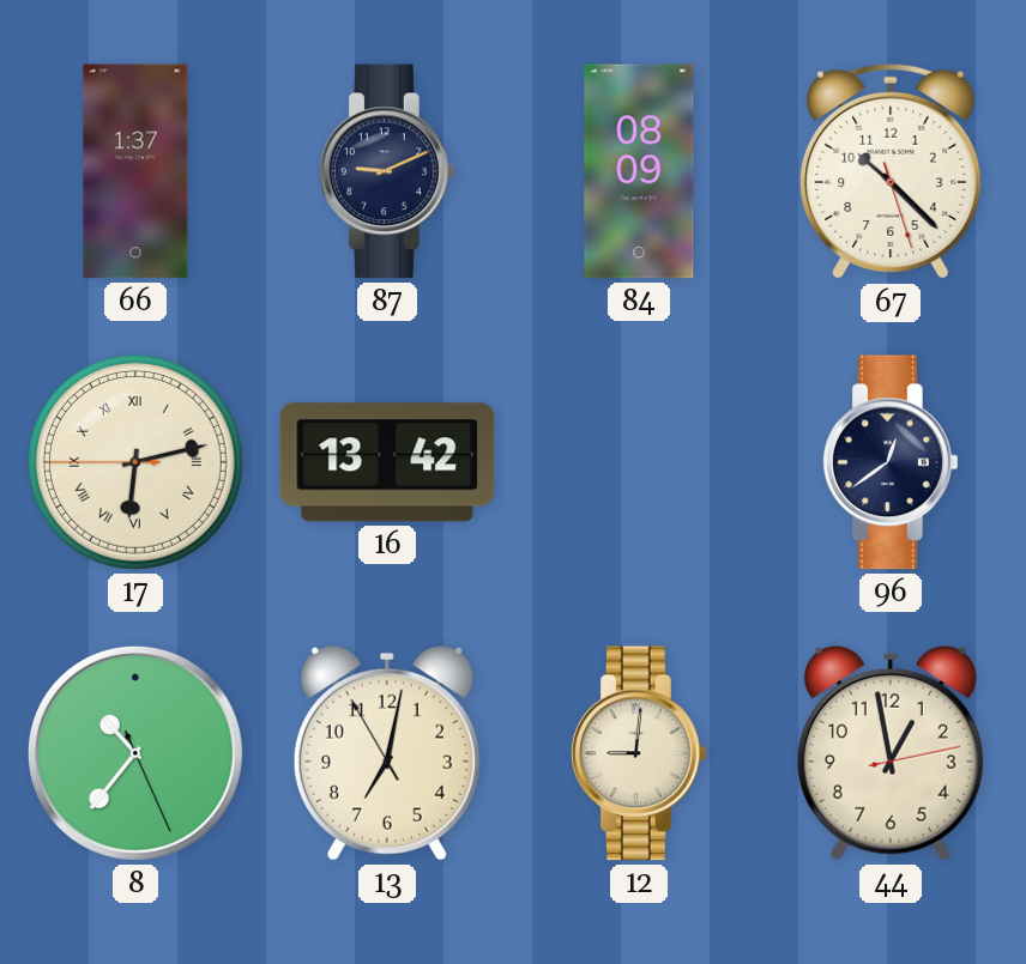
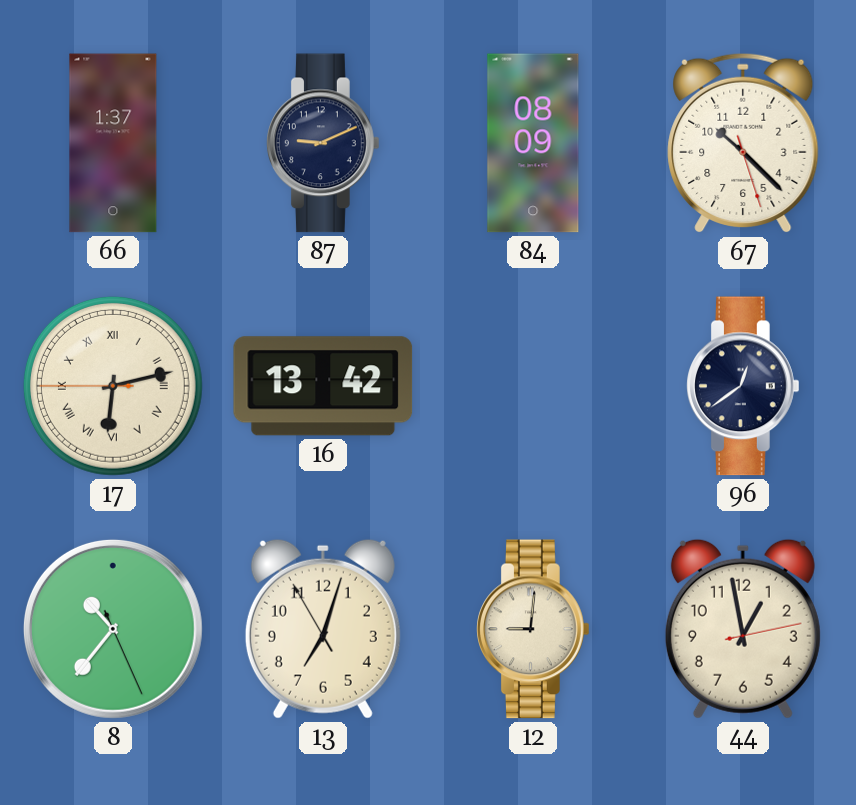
13: 7:01 -> 7:02
